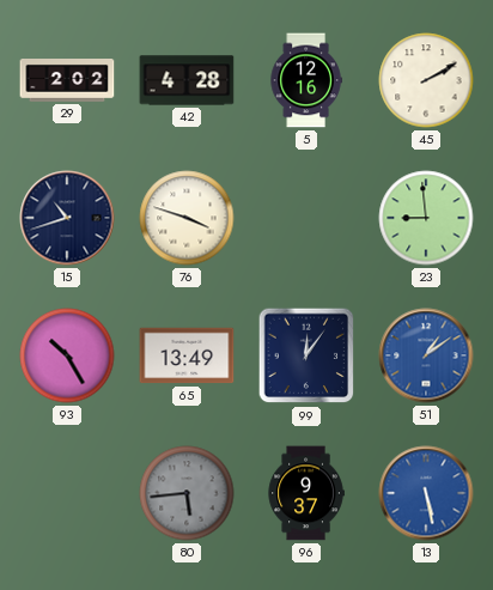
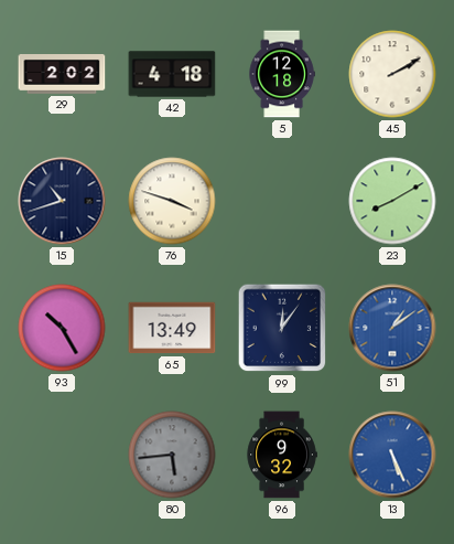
42: 4:28 -> 4:18
5: 12:16 -> 12:18
23: 8:59 -> 8:10
96: 9:37 -> 9:32
13: 5:28 -> 5:26
